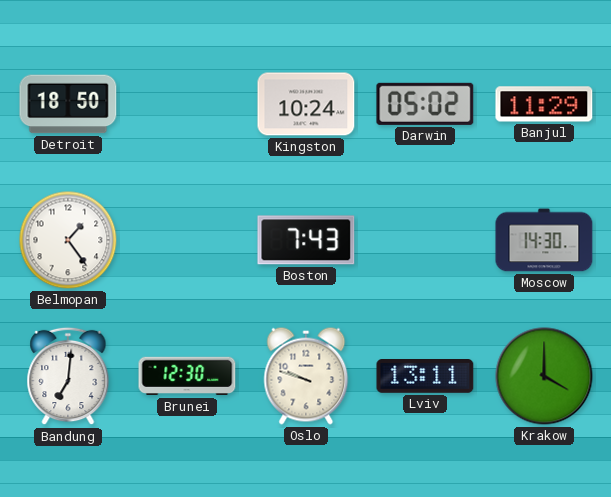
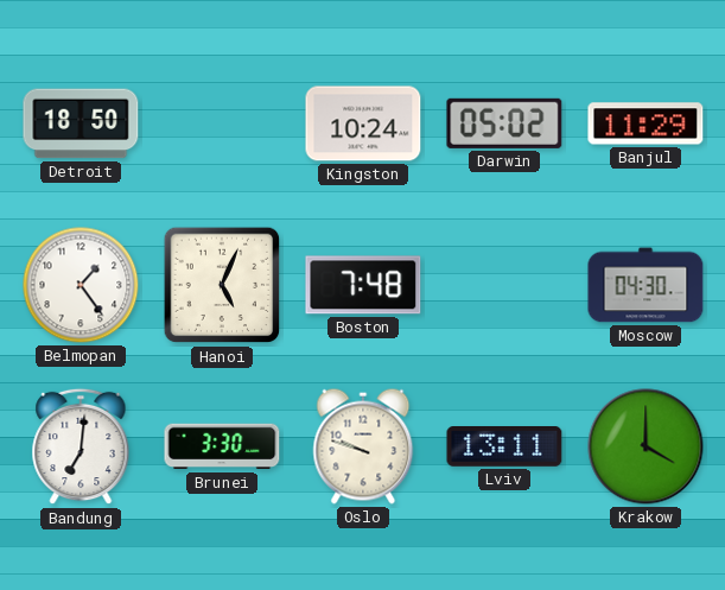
Hanoi: none -> 5:04
Boston: 7:43 -> 7:48
Moscow: 14:30 -> 04:30
Brunei: 12:30 -> 3:30
